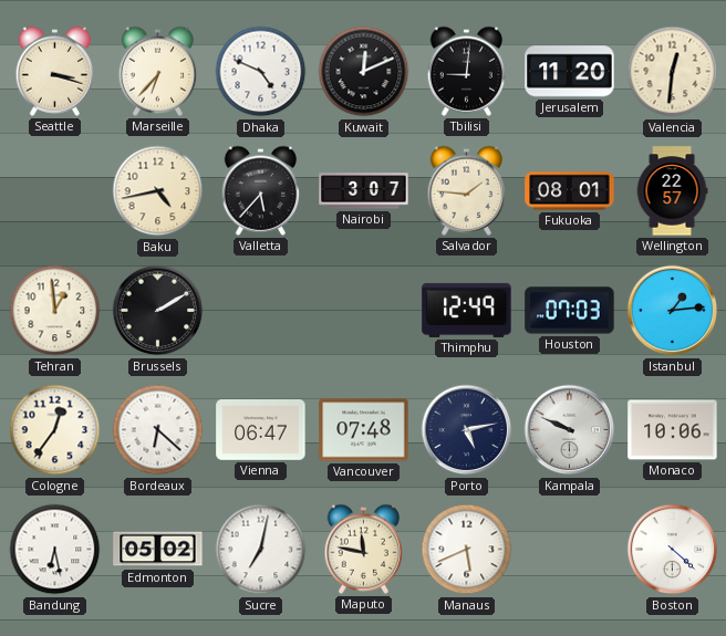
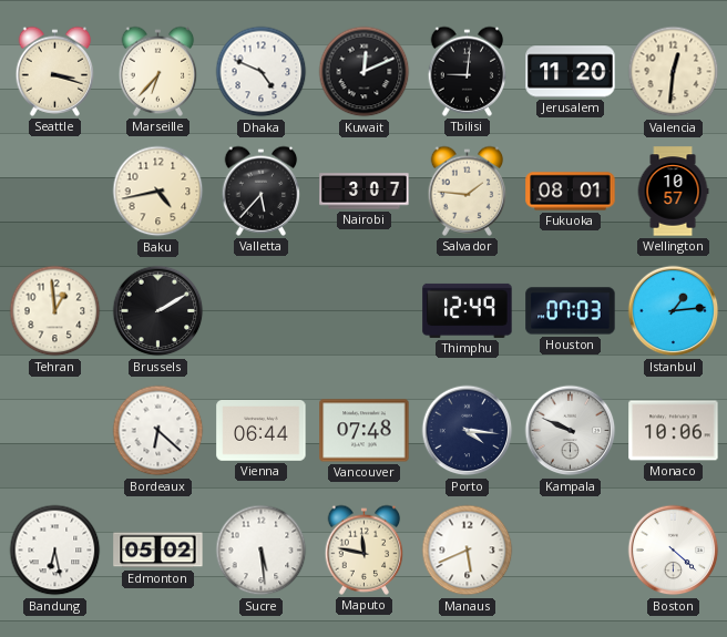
Wellington: 22:57 -> 10:57
Cologne: 12:36 -> none
Vienna: 06:47 -> 06:44
Porto: 5:13 -> 4:16
Sucre: 7:02 -> 5:29
